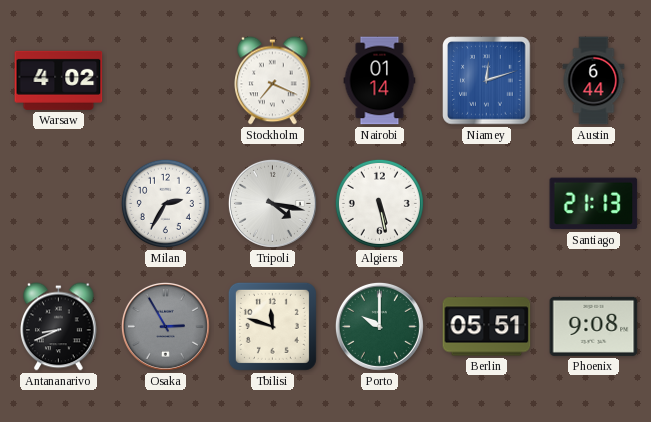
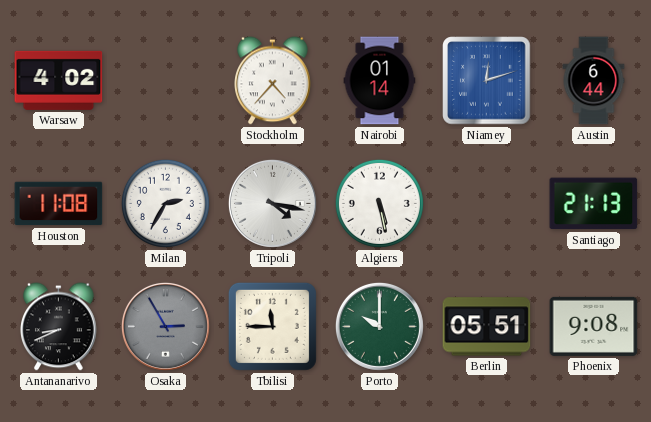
Stockholm: 7:19 -> 4:37
Houston: none -> 11:08
Tbilisi: 11:48 -> 11:45
